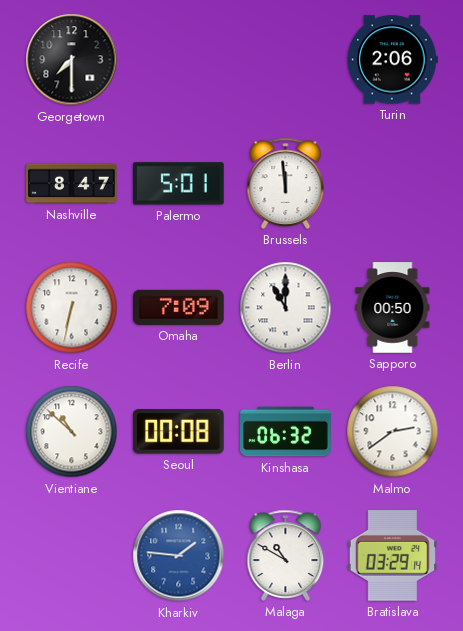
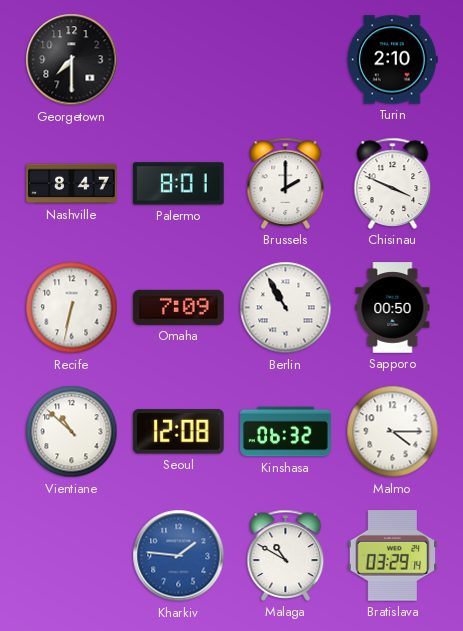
Turin: 2:06 -> 2:10
Palermo: 5:01 -> 8:01
Brussels: 11:59 -> 2:00
Chisinau: none -> 3:49
Berlin: 11:00 -> 10:55
Seoul: 00:08 -> 12:08
Malmo: 2:39 -> 4:15
